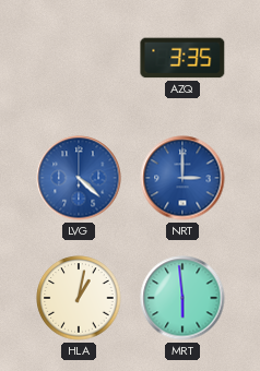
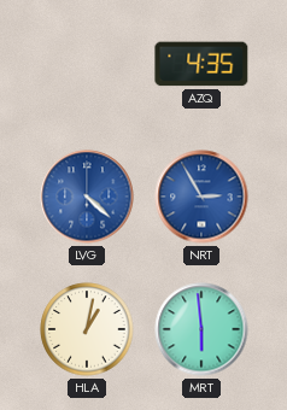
AZQ: 3:35 -> 4:35
NRT: 3:00 -> 2:55
